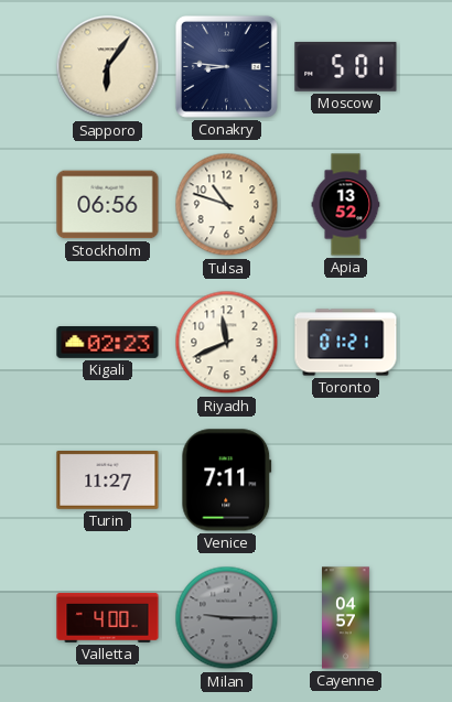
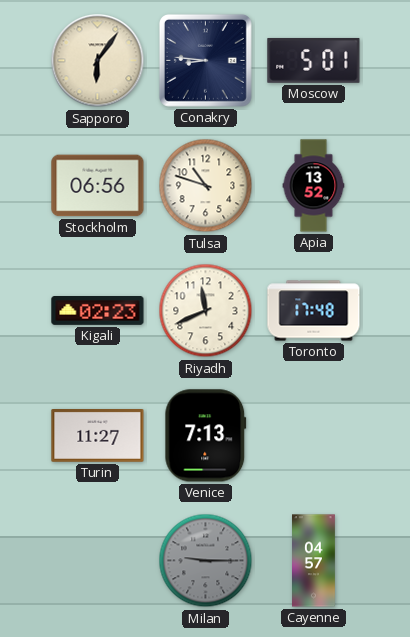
Toronto: 01:21 -> 17:48
Venice: 7:11 -> 7:13
Valletta: 4:00 -> none
